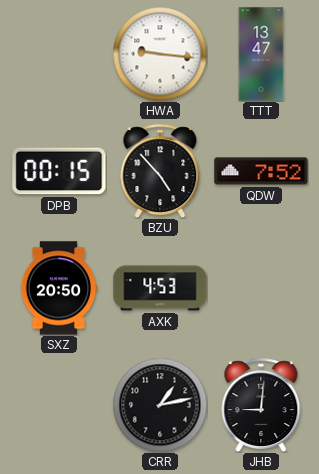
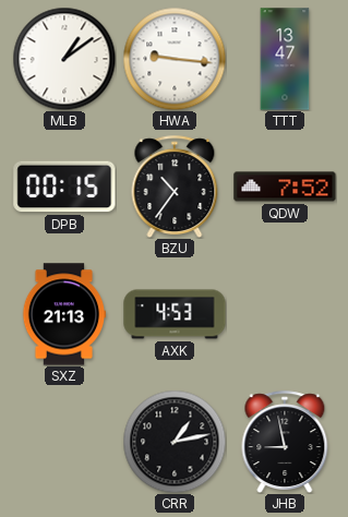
MLB: none -> 1:09
BZU: 4:53 -> 10:36
SXZ: 20:50 -> 21:13
JHB: 9:01 -> 8:58
